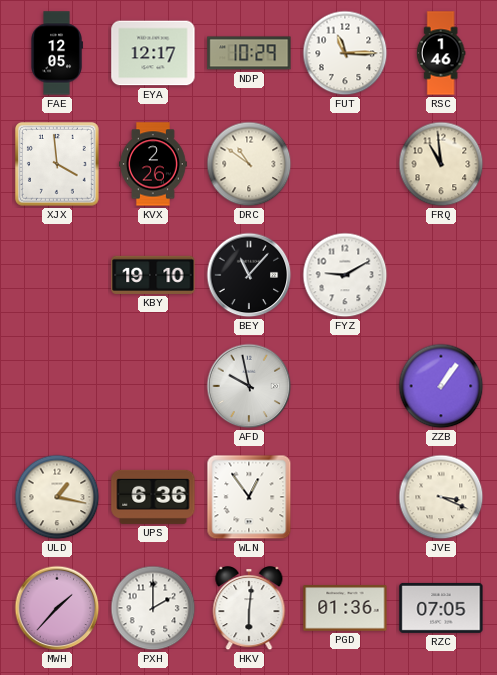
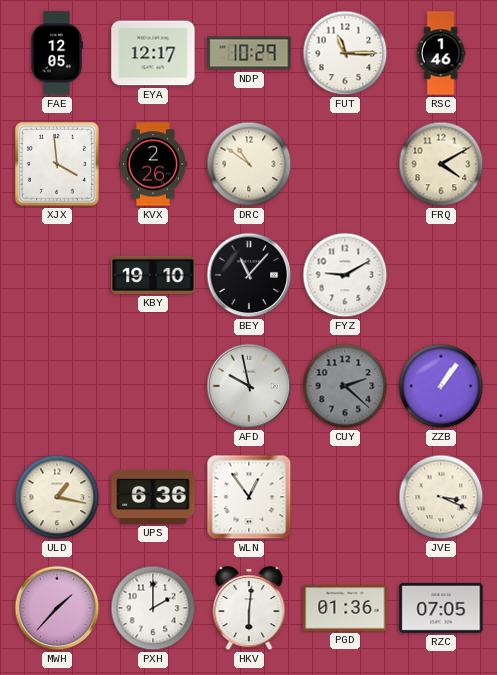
FRQ: 10:59 -> 4:10
CUY: none -> 2:22
